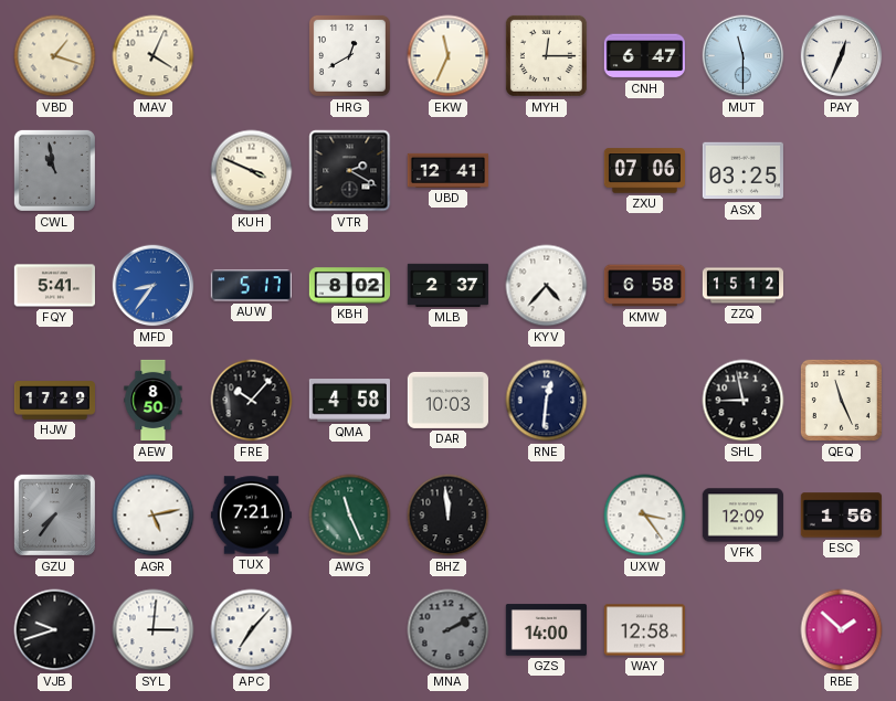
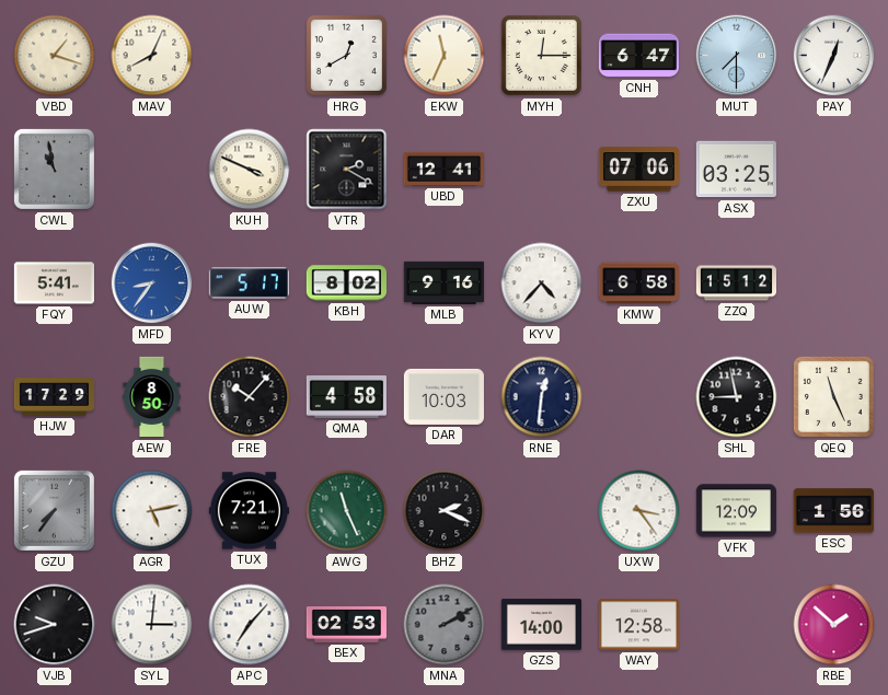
MAV: 4:04 -> 8:04
MUT: 11:30 -> 7:30
MLB: 2:37 -> 9:16
BHZ: 11:59 -> 2:19
BEX: none -> 02:53
